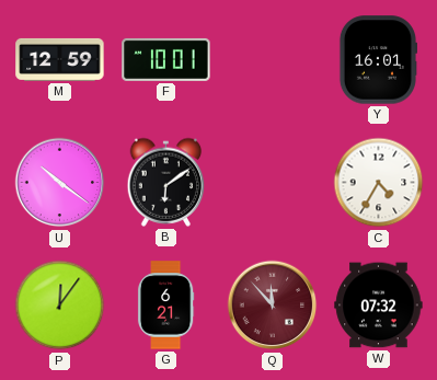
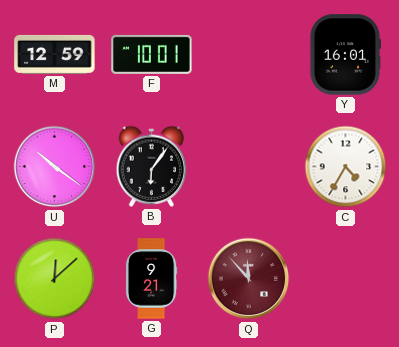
B: 6:09 -> 6:06
P: 12:06 -> 12:08
G: 6:21 -> 9:21
W: 07:32 -> none
